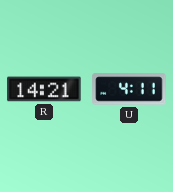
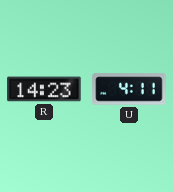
R: 14:21 -> 14:23
